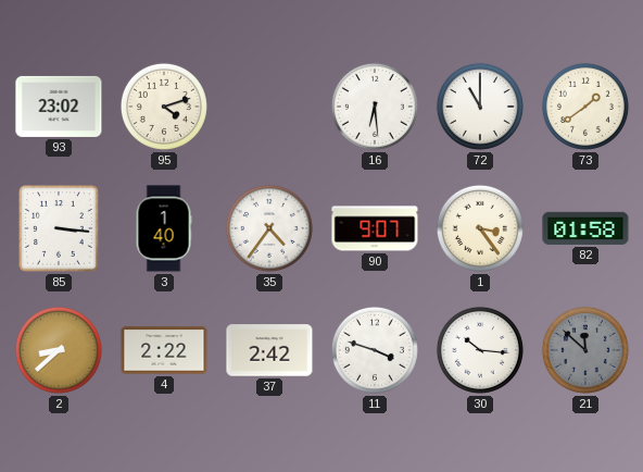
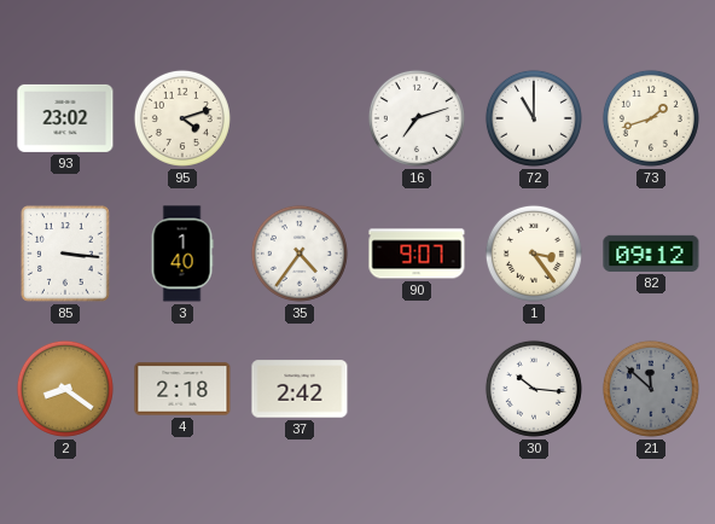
16: 6:29 -> 7:12
73: 1:39 -> 1:42
82: 01:58 -> 09:12
2: 8:38 -> 8:21
4: 2:22 -> 2:18
11: 3:48 -> none
